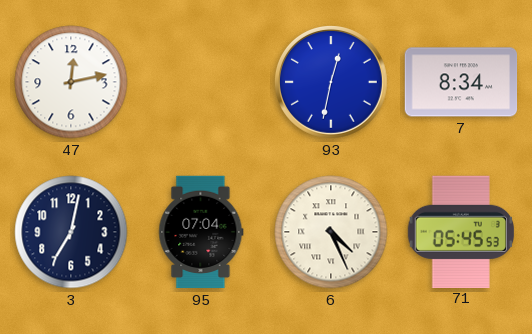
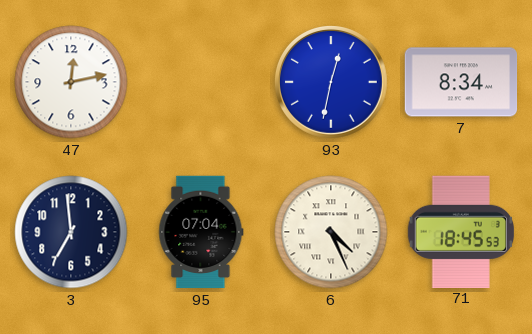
3: 7:02 -> 6:59
71: 05:45 -> 18:45
